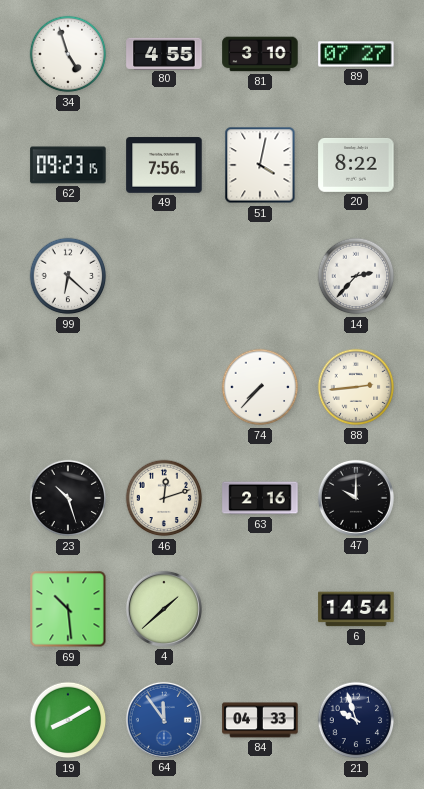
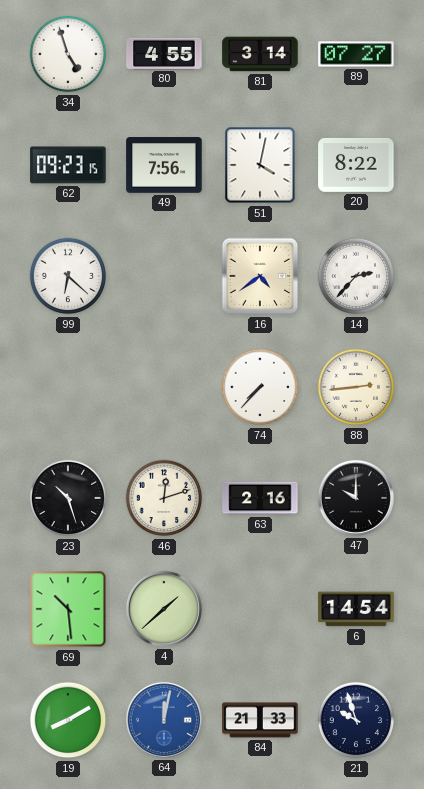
81: 3:10 -> 3:14
16: none -> 4:39
64: 11:54 -> 12:02
84: 04:33 -> 21:33
